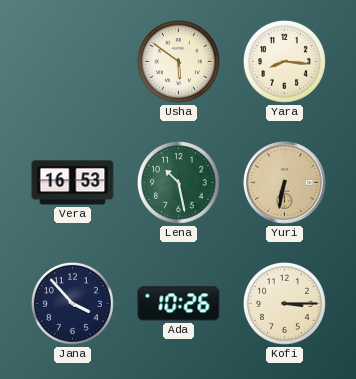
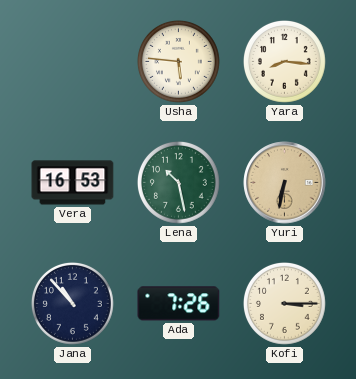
Usha: 5:51 -> 5:46
Jana: 3:53 -> 10:53
Ada: 10:26 -> 7:26
